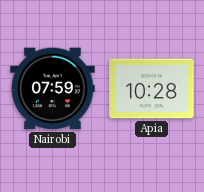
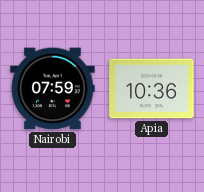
Apia: 10:28 -> 10:36
